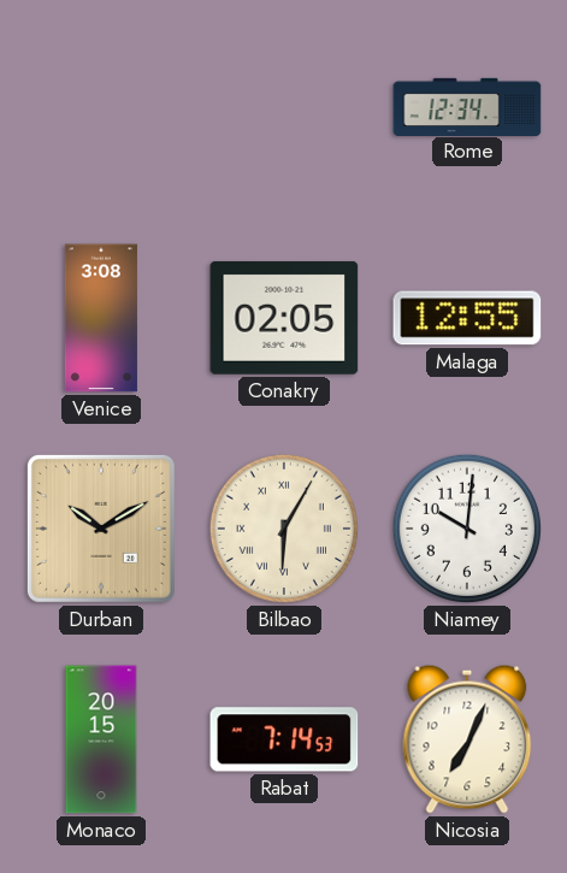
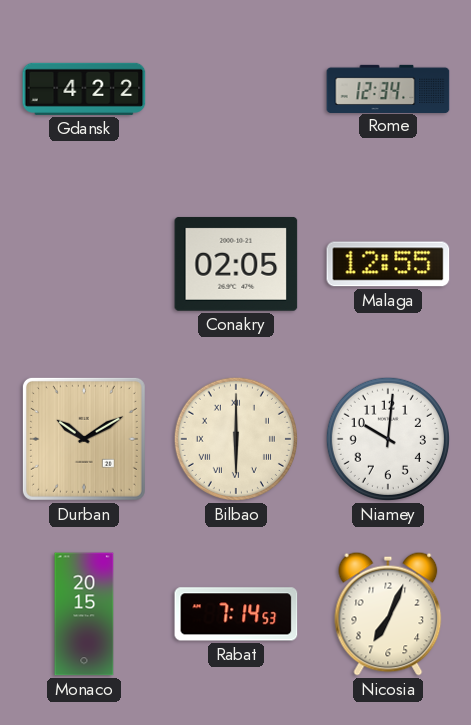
Gdansk: none -> 4:22
Venice: 3:08 -> none
Bilbao: 6:05 -> 6:00
